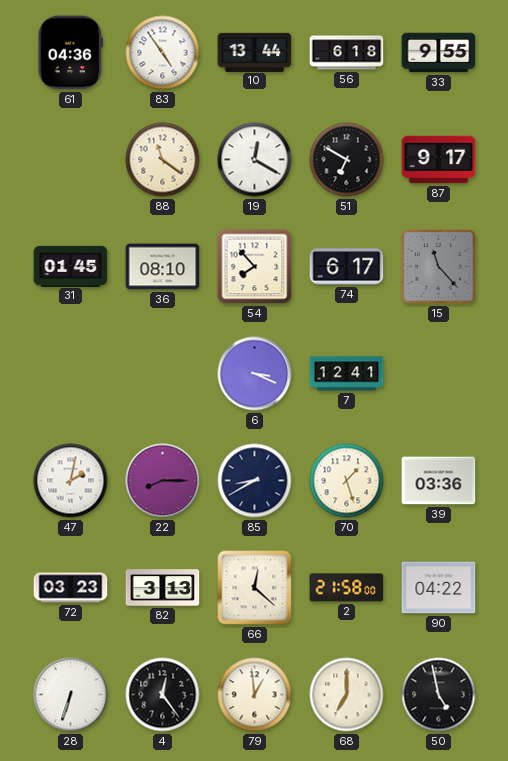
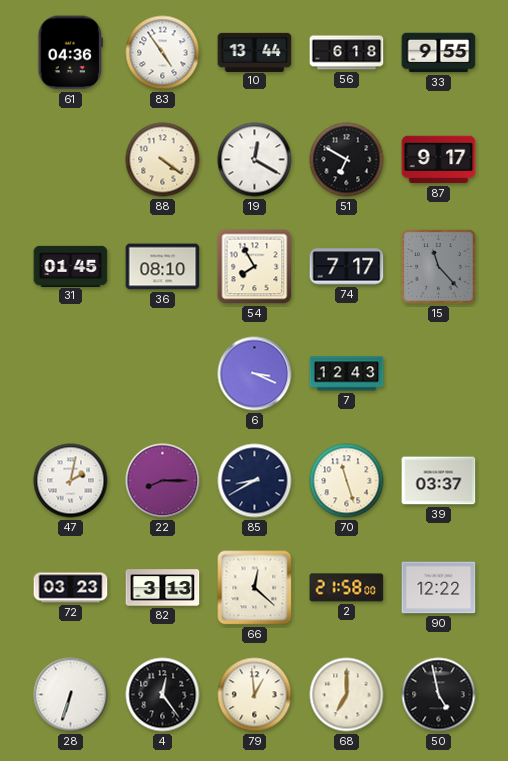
88: 11:21 -> 4:21
54: 7:53 -> 7:55
74: 6:17 -> 7:17
7: 12:41 -> 12:43
70: 1:27 -> 11:27
39: 03:36 -> 03:37
90: 04:22 -> 12:22
